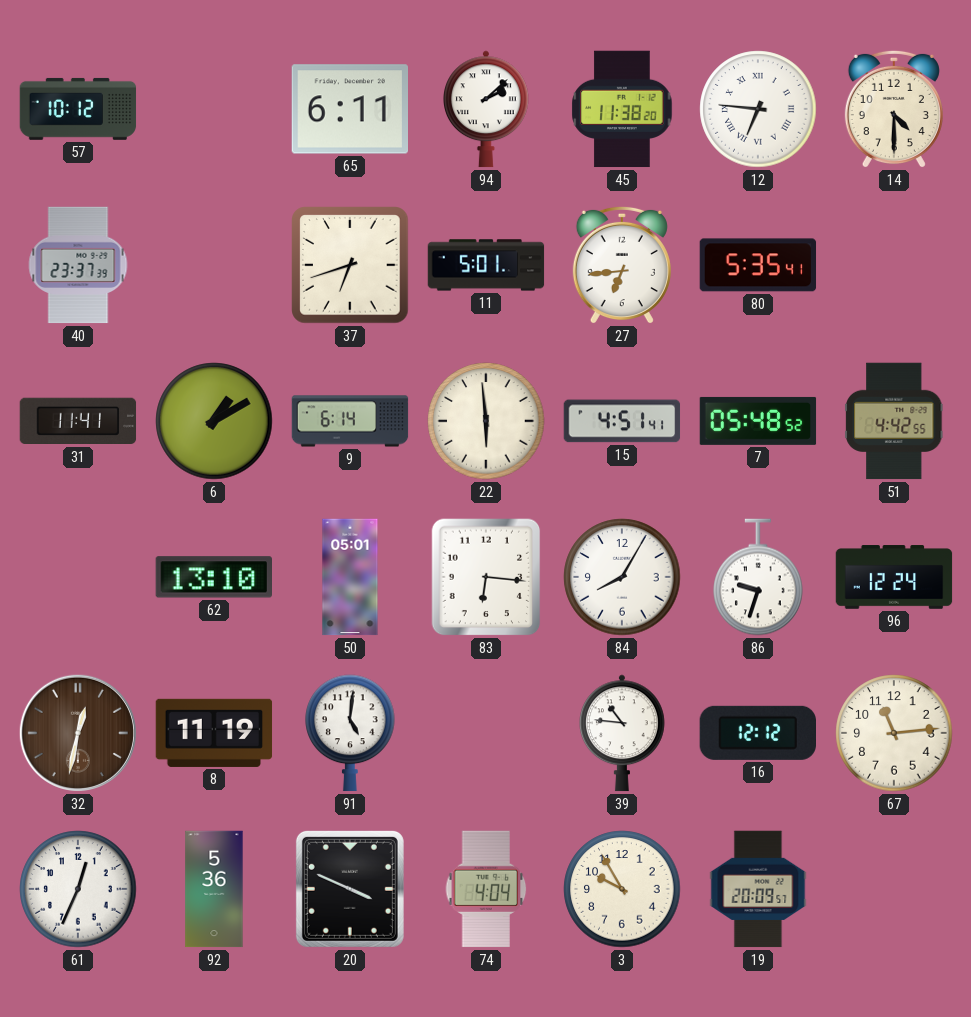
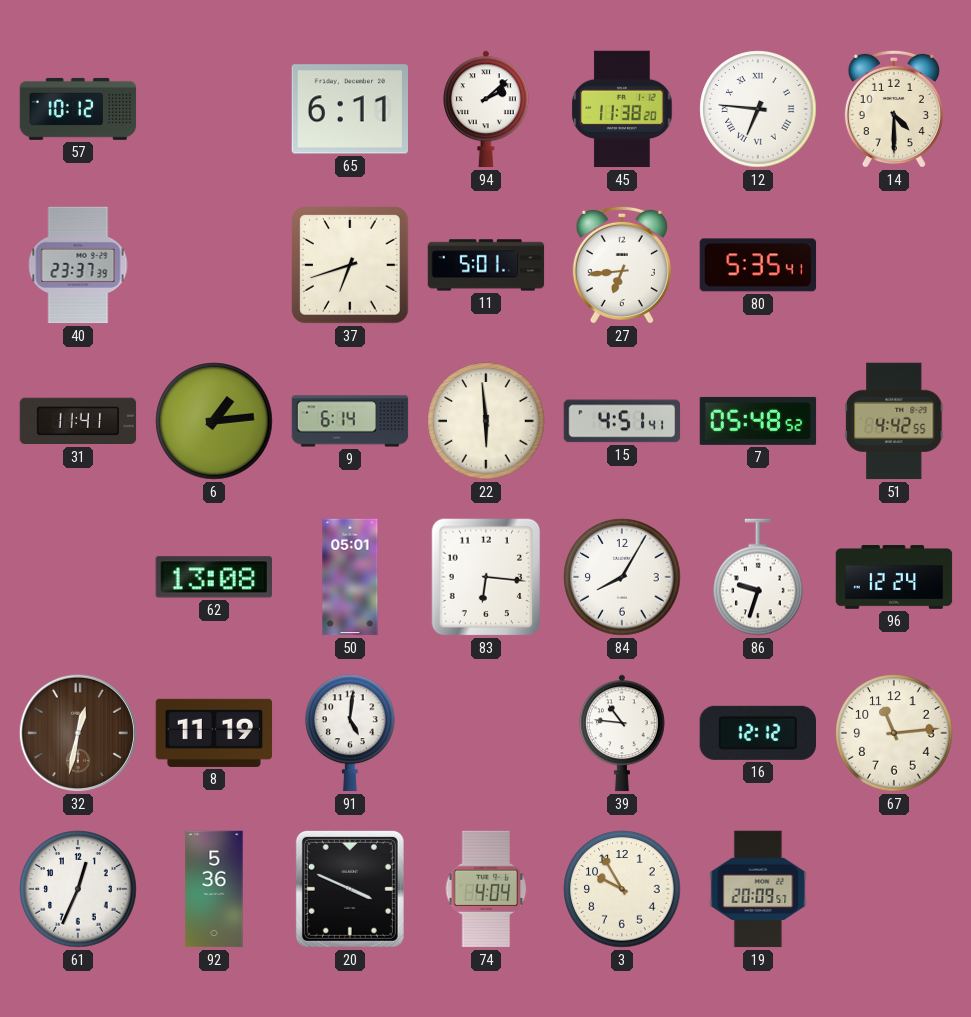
6: 1:10 -> 1:14
62: 13:10 -> 13:08
